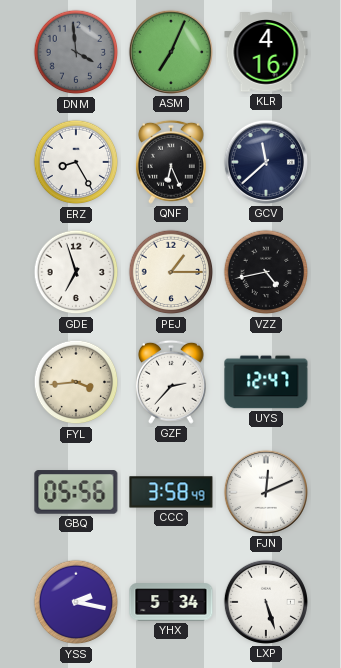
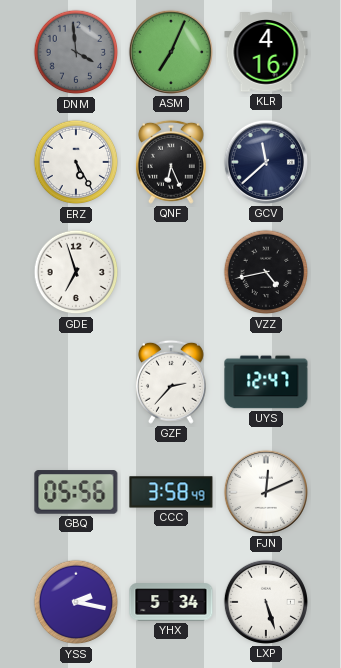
ERZ: 8:25 -> 5:25
PEJ: 1:15 -> none
FYL: 3:44 -> none
